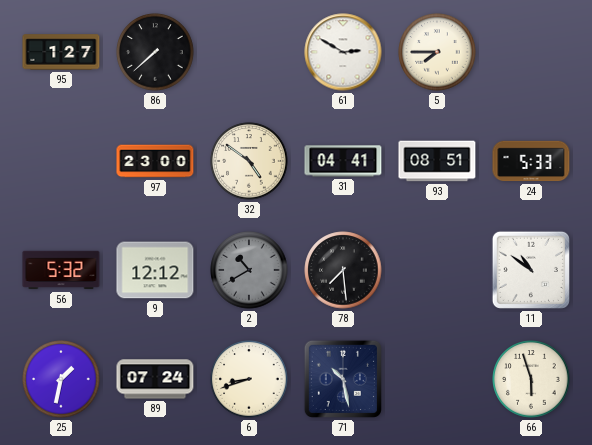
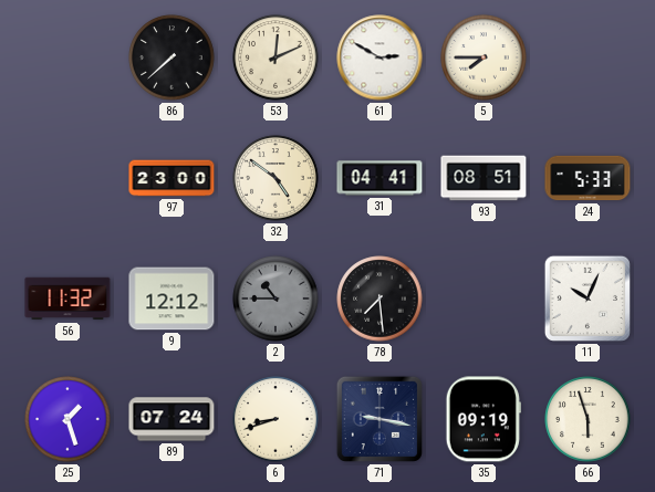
95: 1:27 -> none
53: none -> 12:11
56: 5:32 -> 11:32
2: 10:40 -> 10:45
11: 10:51 -> 10:04
25: 1:32 -> 1:27
71: 10:28 -> 9:17
35: none -> 09:19
